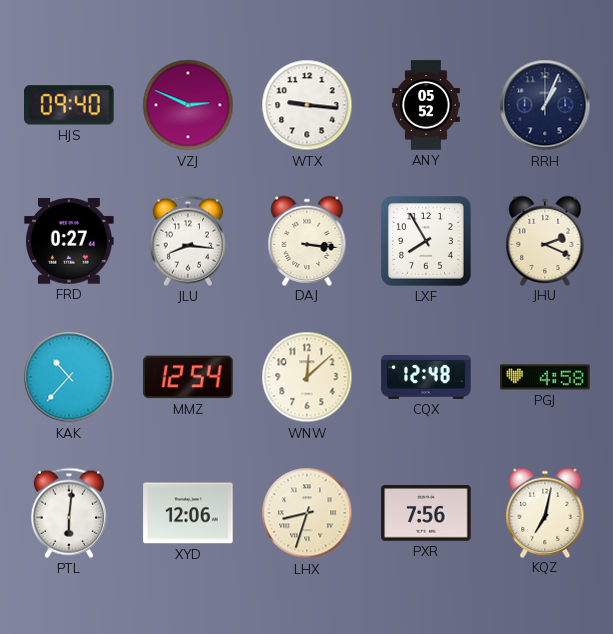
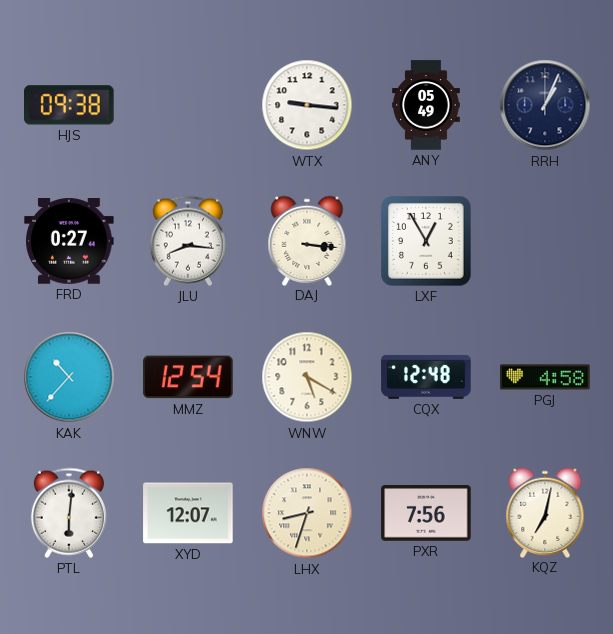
HJS: 09:40 -> 09:38
VZJ: 2:49 -> none
ANY: 05:52 -> 05:49
LXF: 7:55 -> 12:55
JHU: 2:19 -> none
WNW: 12:08 -> 5:20
XYD: 12:06 -> 12:07
